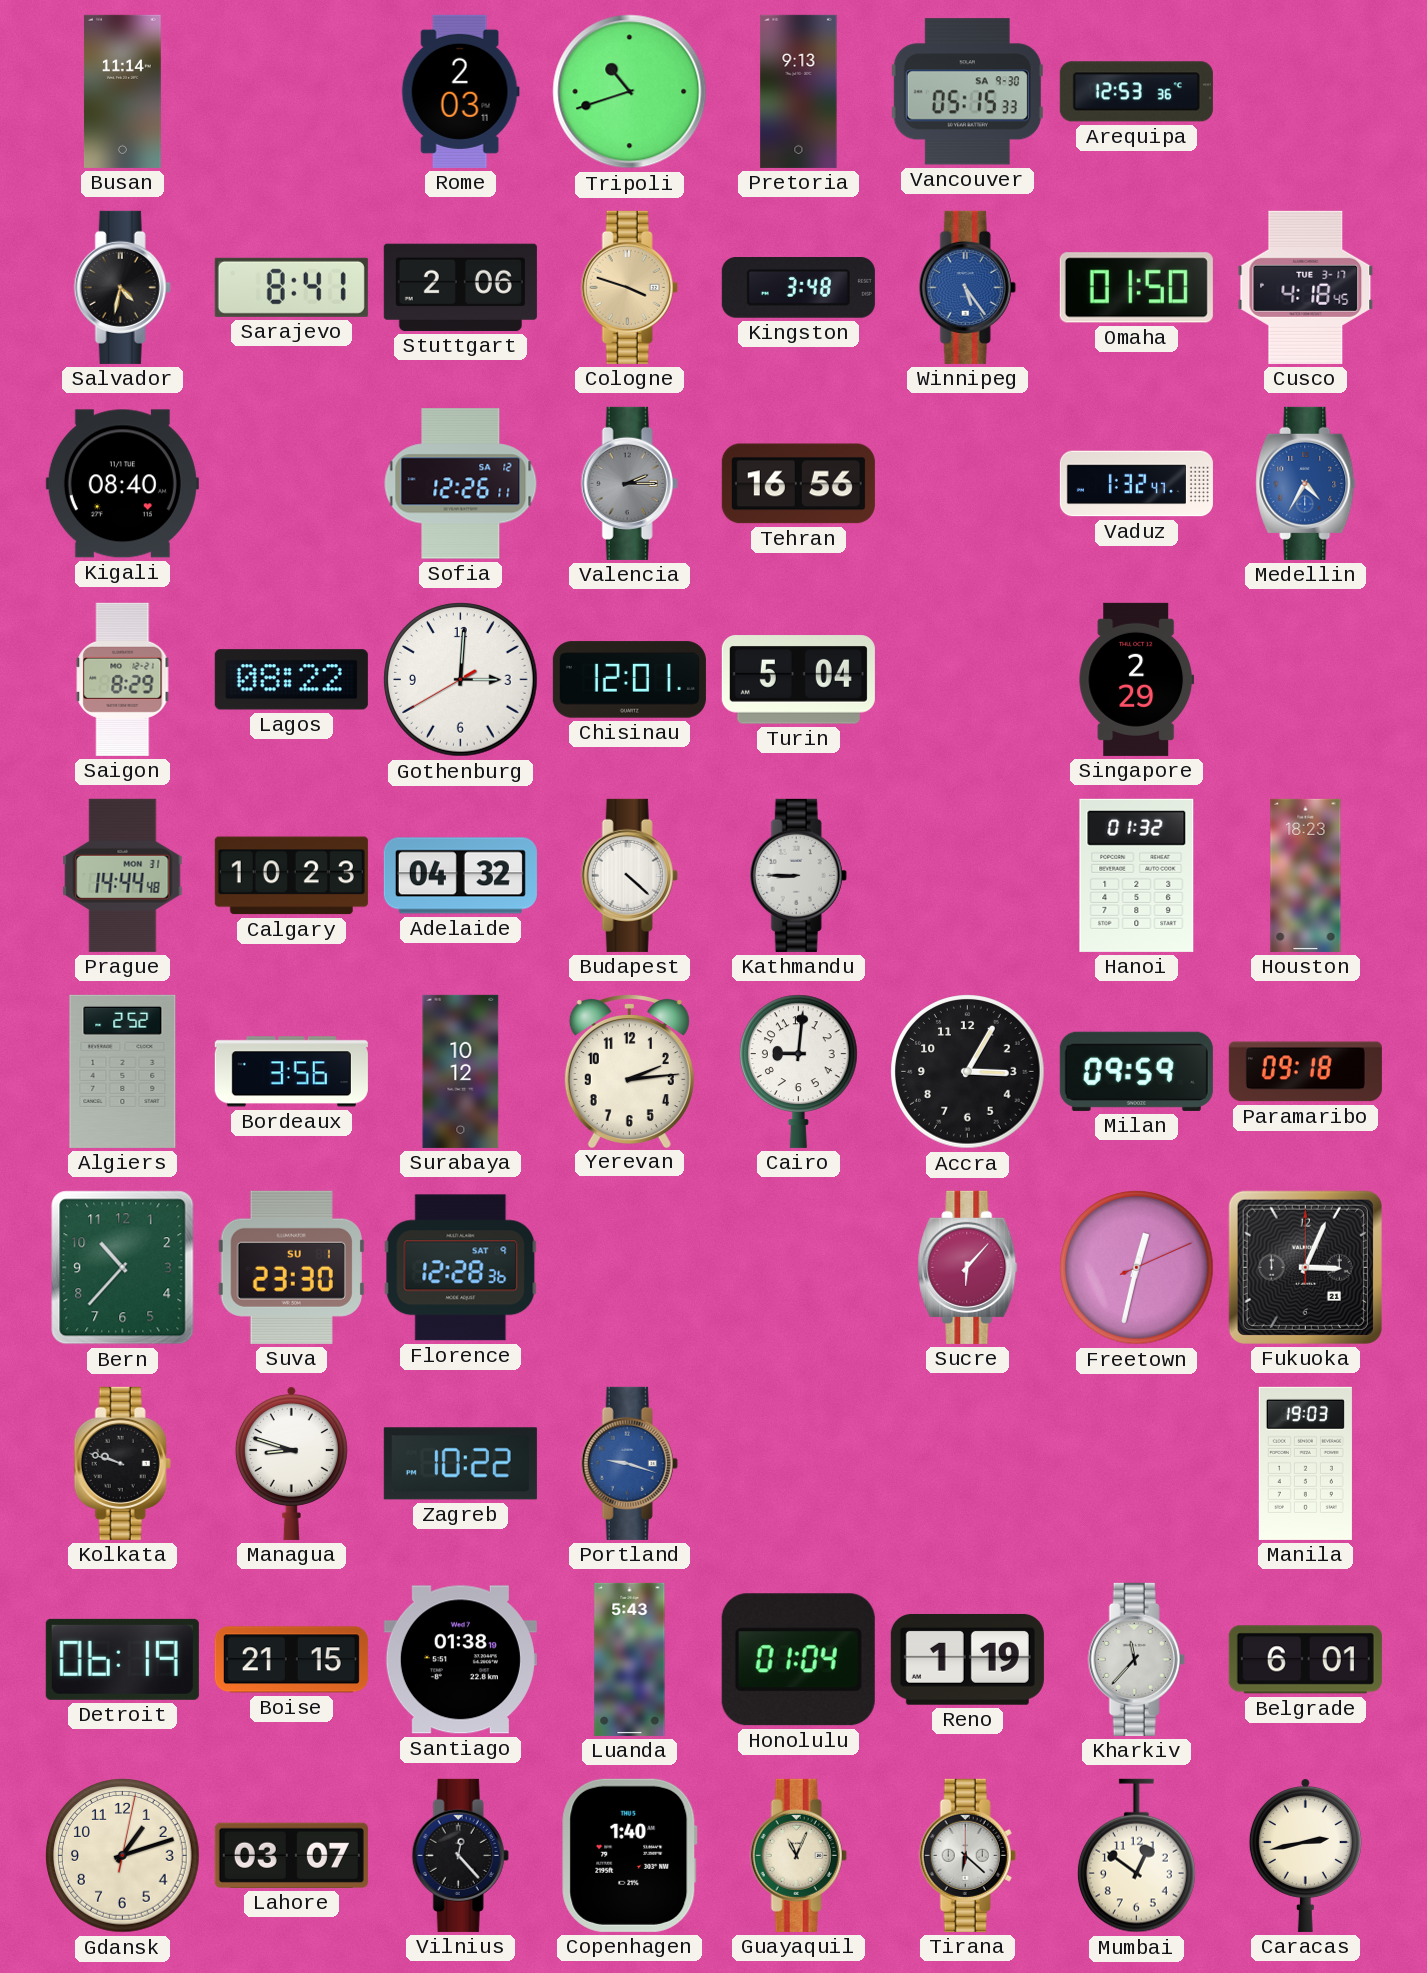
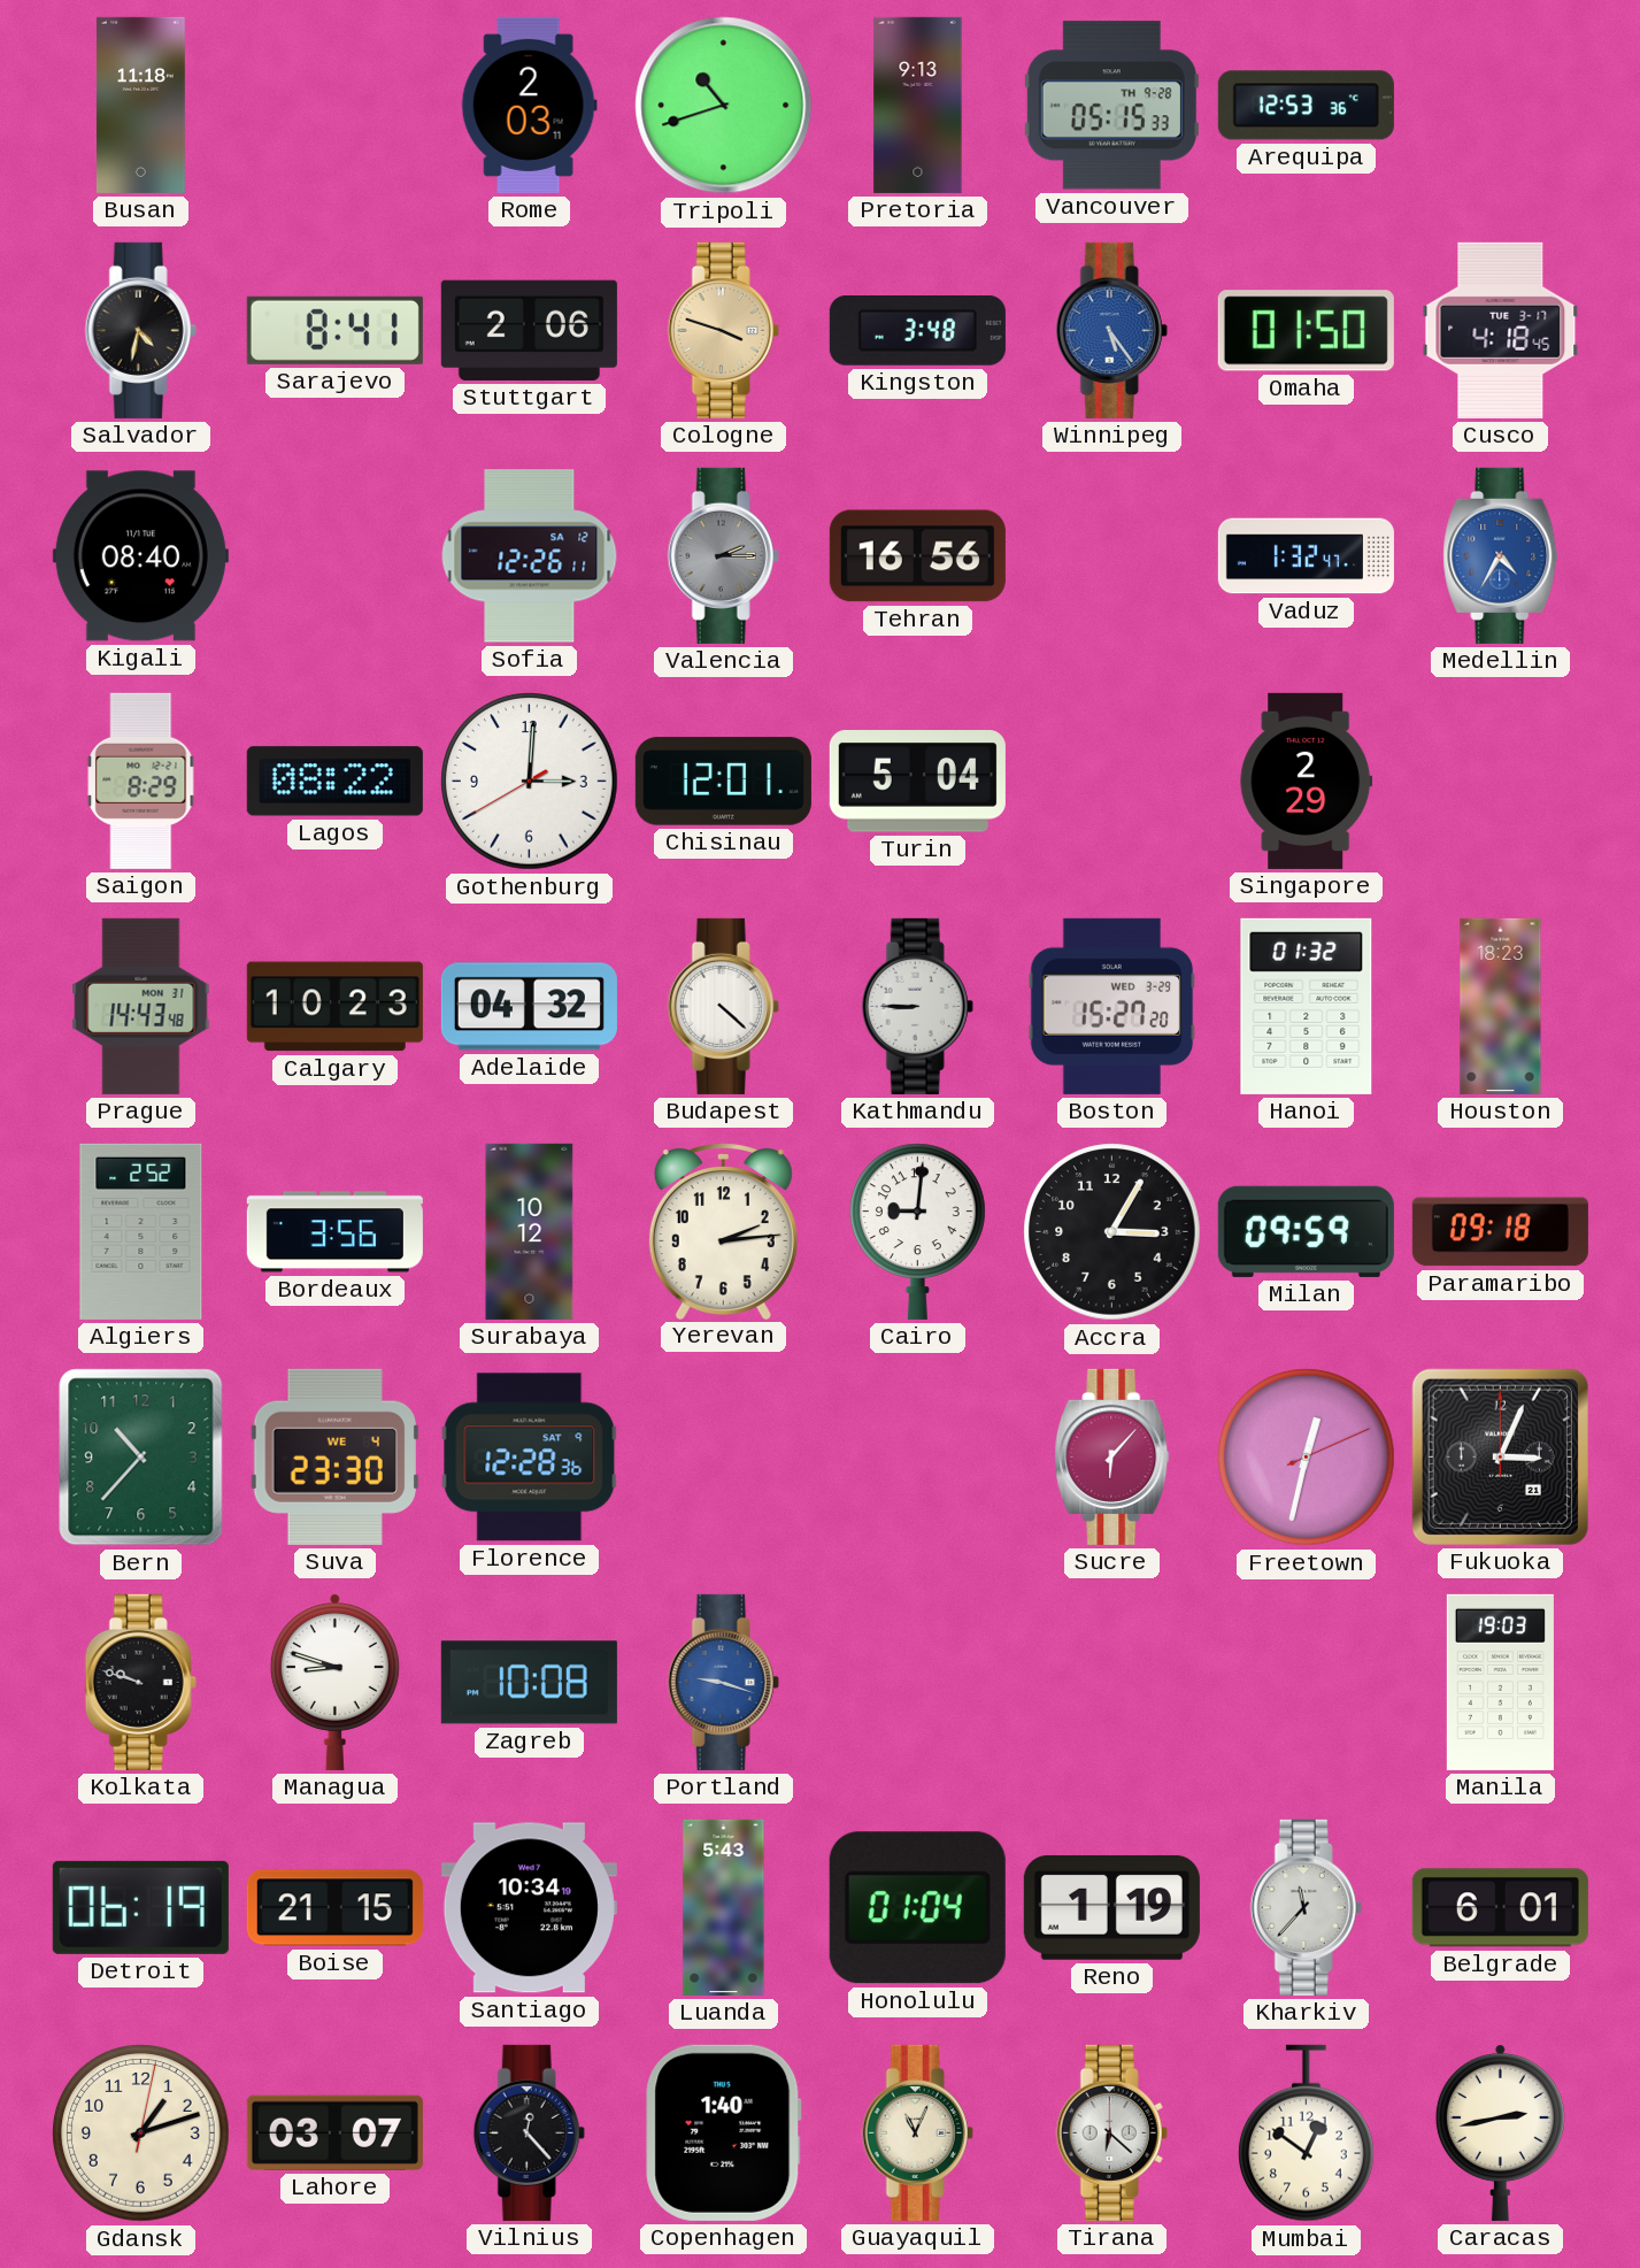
Busan: 11:14 -> 11:18
Vancouver date: SA 9-30 -> TH 9-28
Prague: 14:44 -> 14:43
Boston: none -> 15:27
Suva date: SU 1 -> WE 4
Zagreb: 10:22 -> 10:08
Santiago: 01:38 -> 10:34
